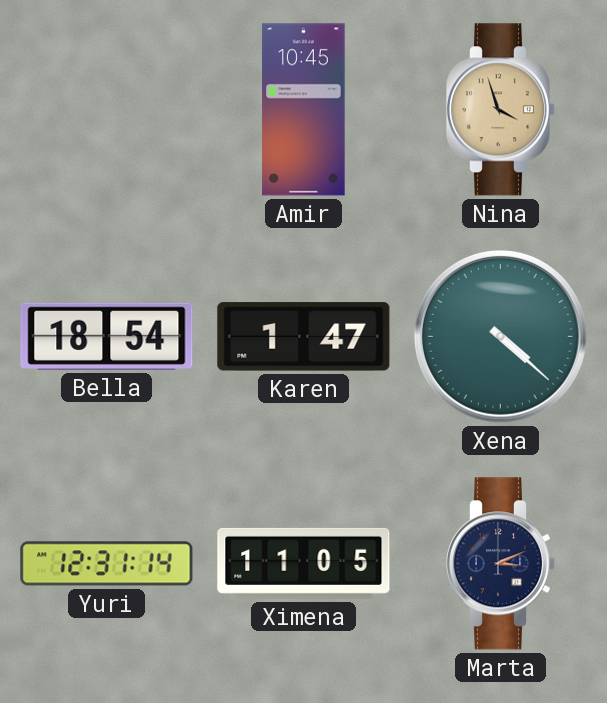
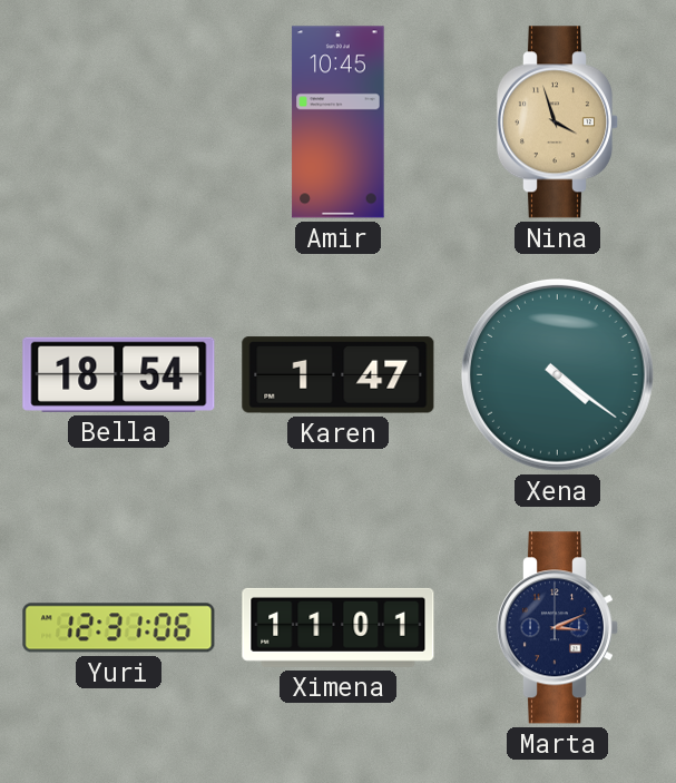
Xena: 4:22 -> 4:21
Yuri: 12:31:14 -> 12:31:06
Ximena: 11:05 -> 11:01
